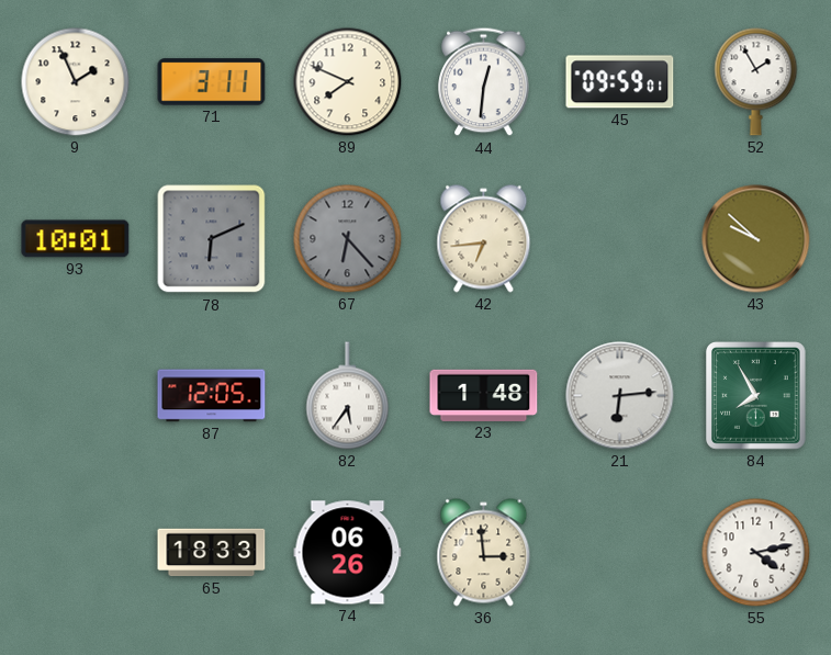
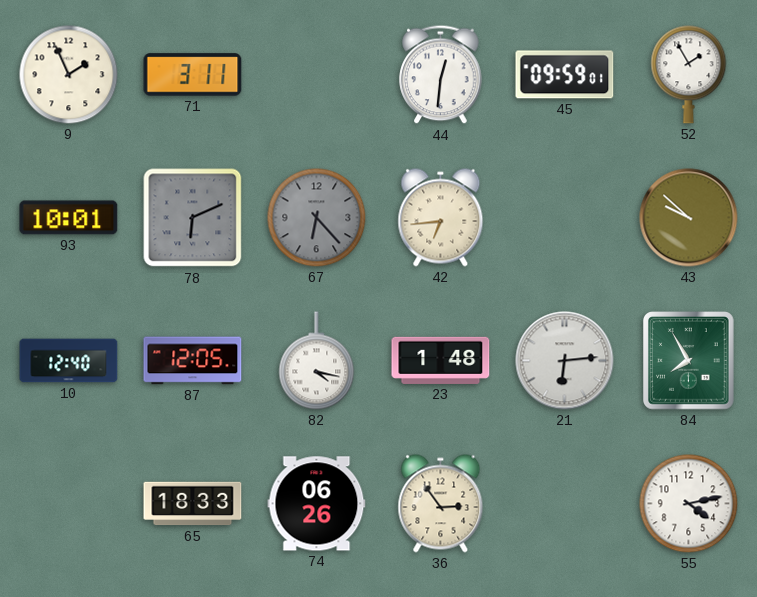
89: 7:49 -> none
10: none -> 12:40
82: 5:36 -> 4:17
36: 2:59 -> 2:54
